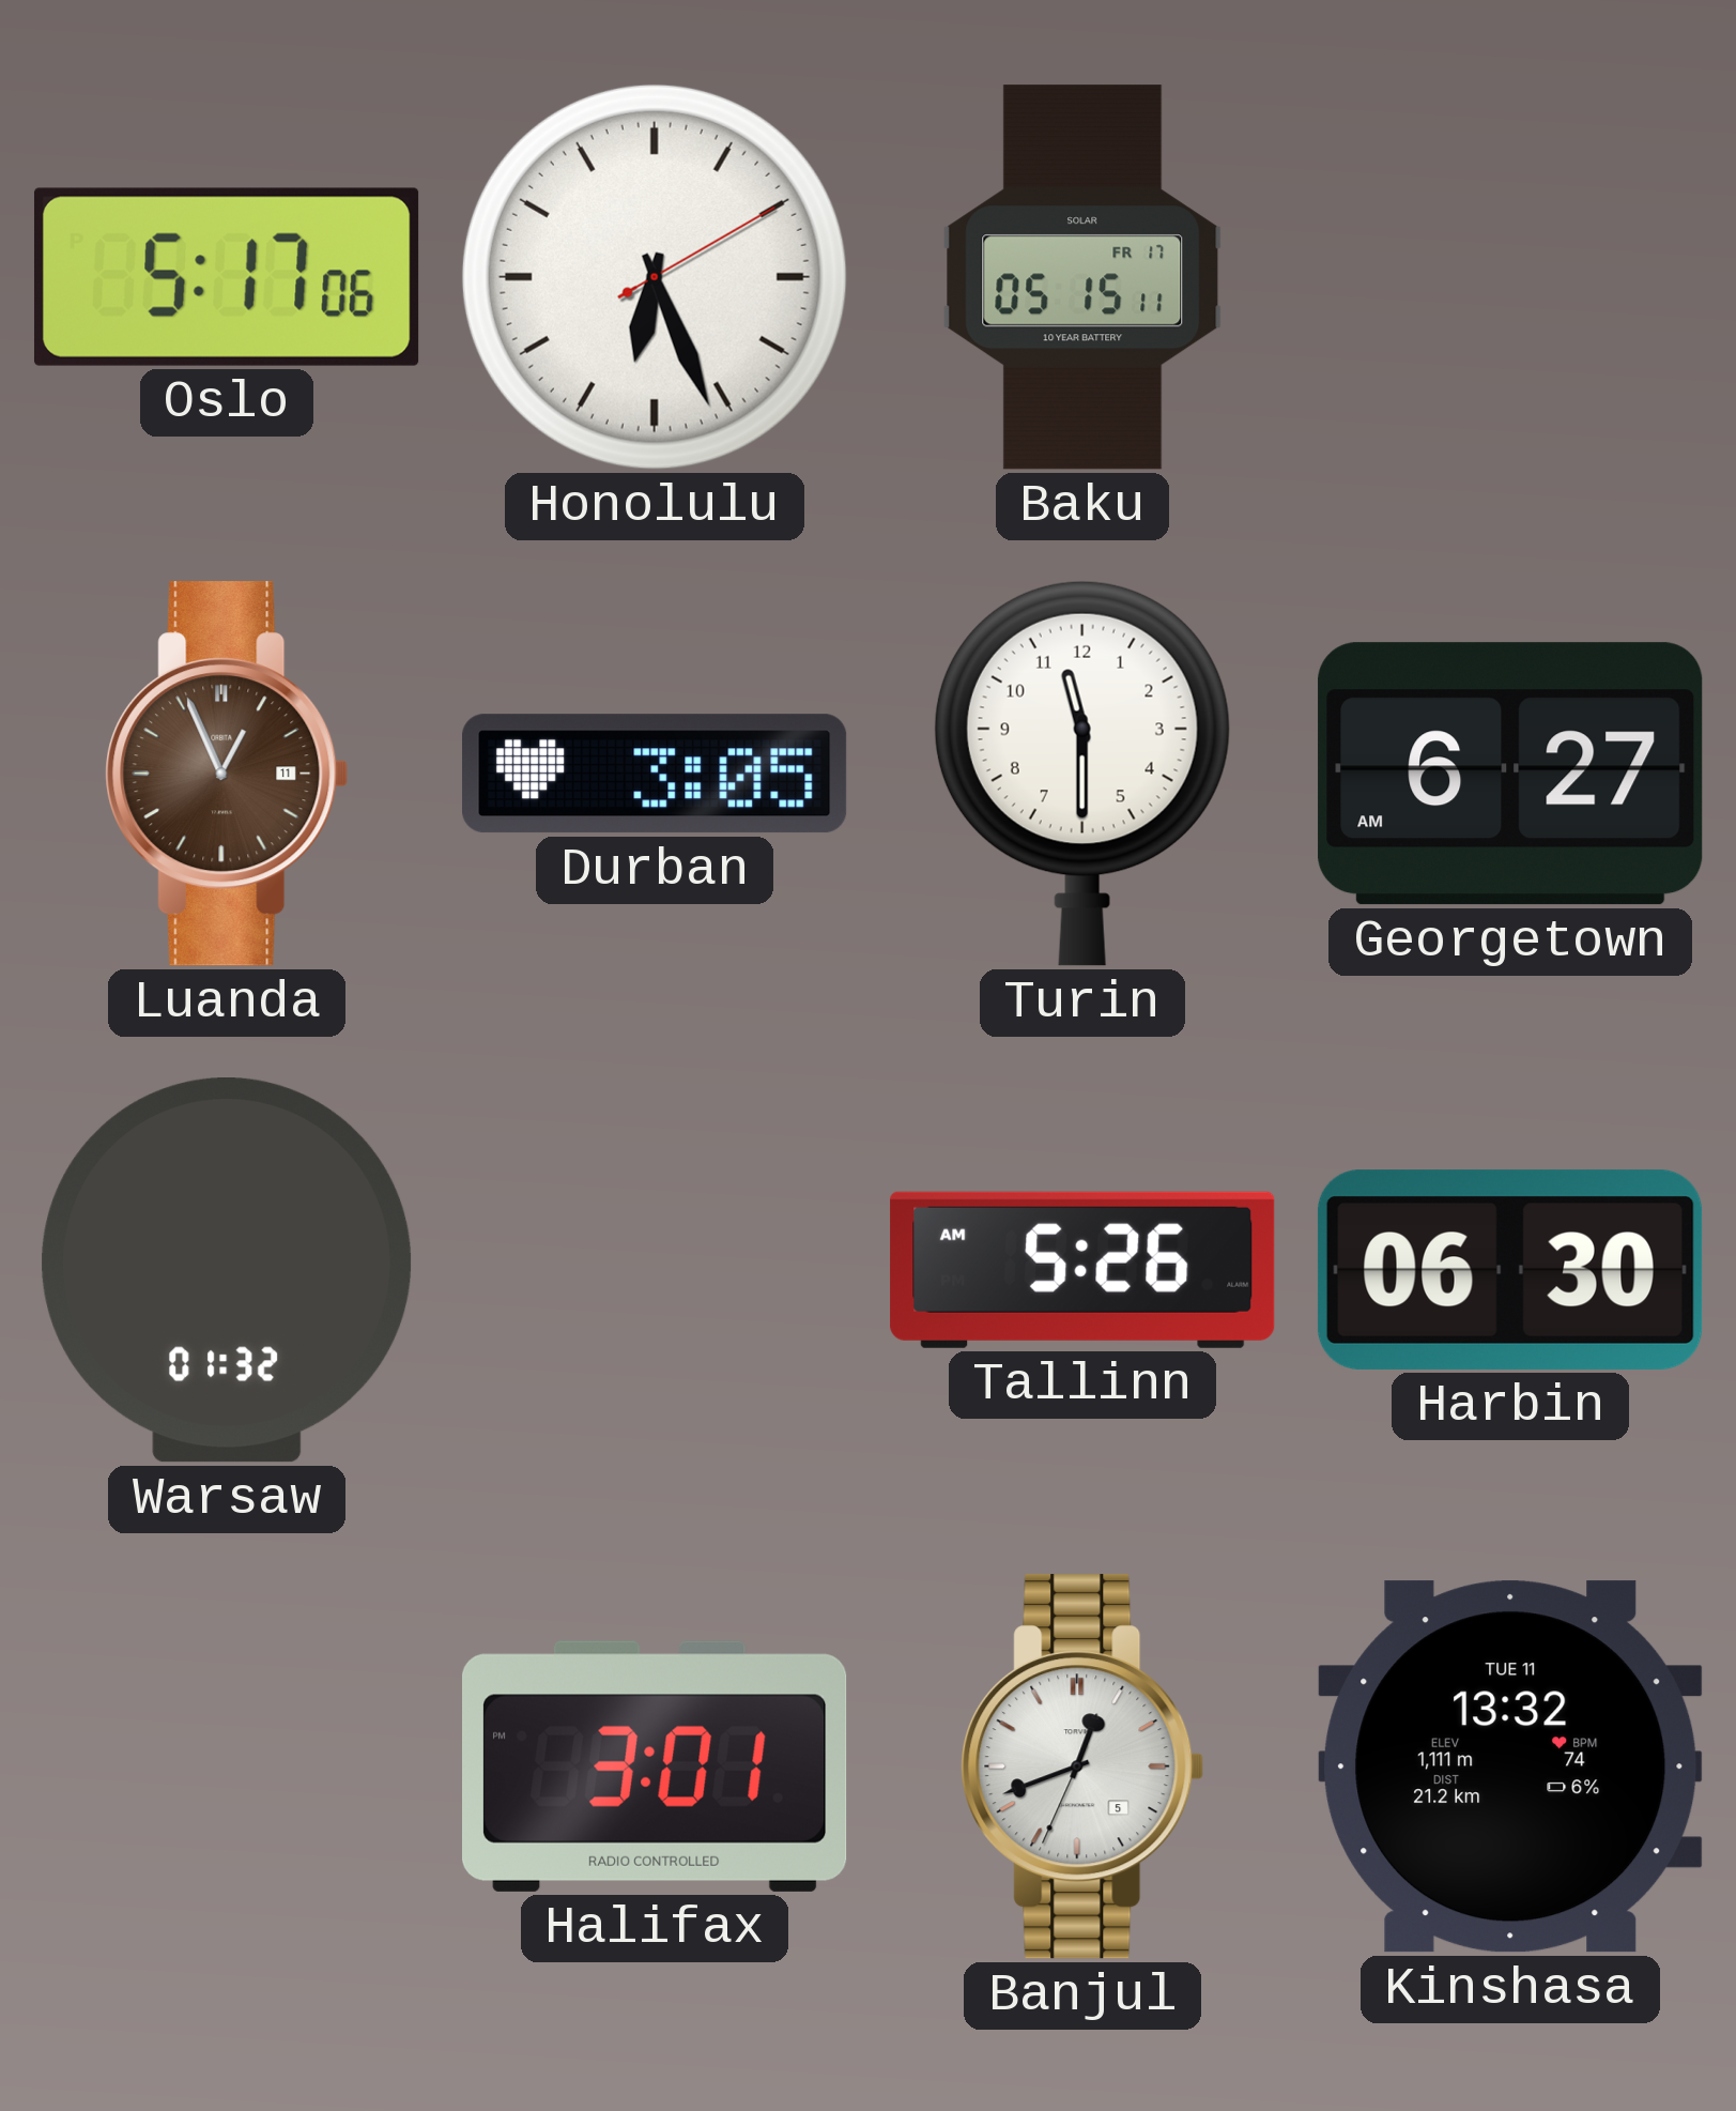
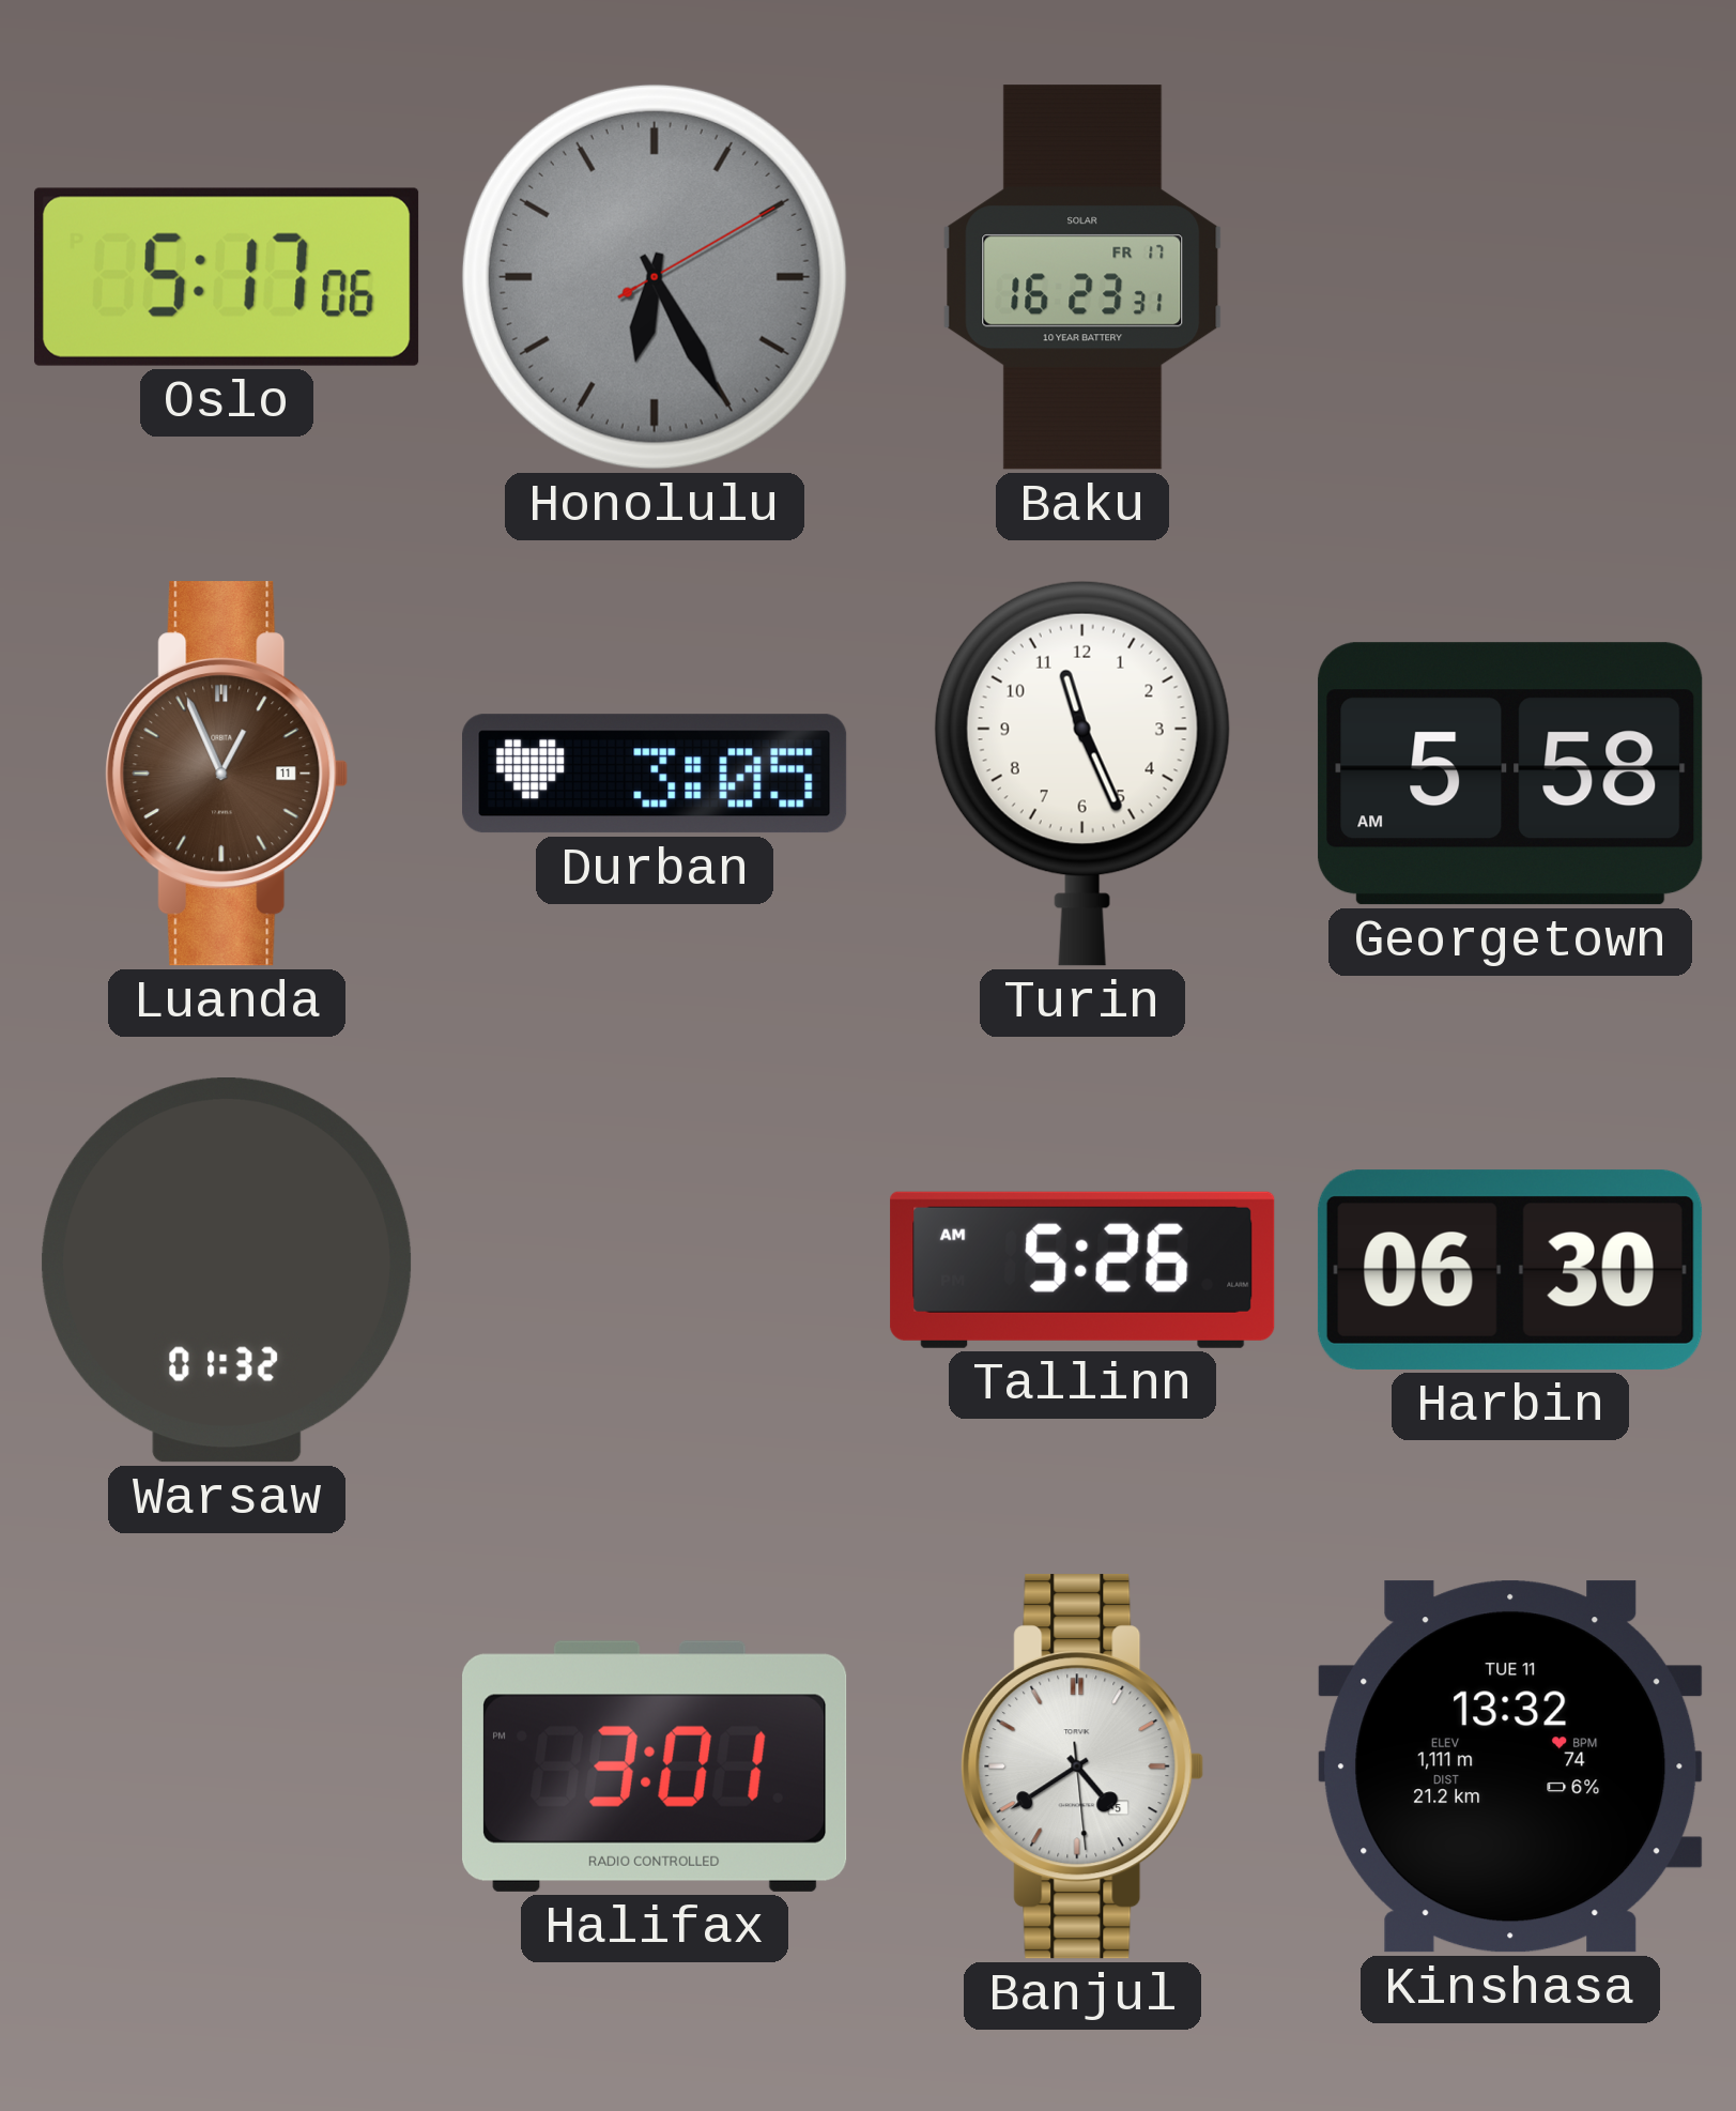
Honolulu: 6:26 -> 6:25
Honolulu dial: white -> grey
Baku: 05:15 -> 16:23
Turin: 11:30 -> 11:26
Georgetown: 6:27 -> 5:58
Banjul: 12:41 -> 4:39
